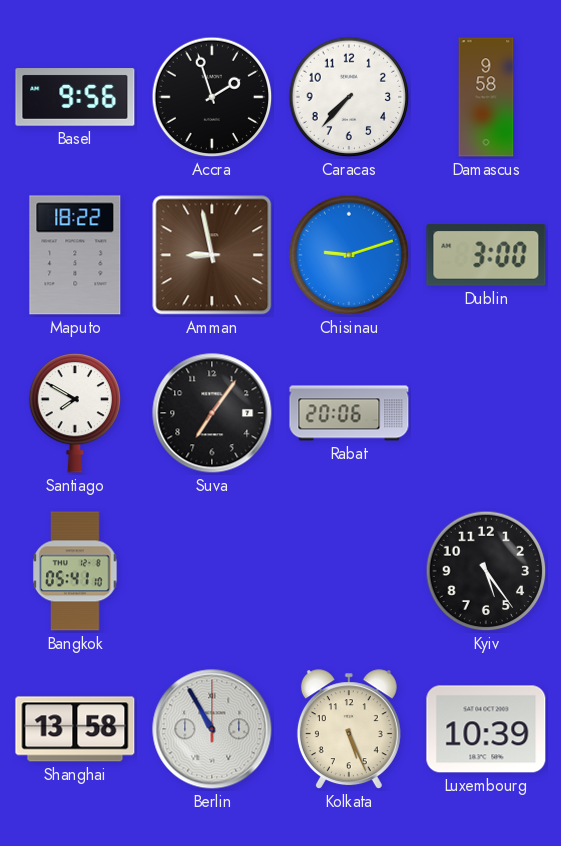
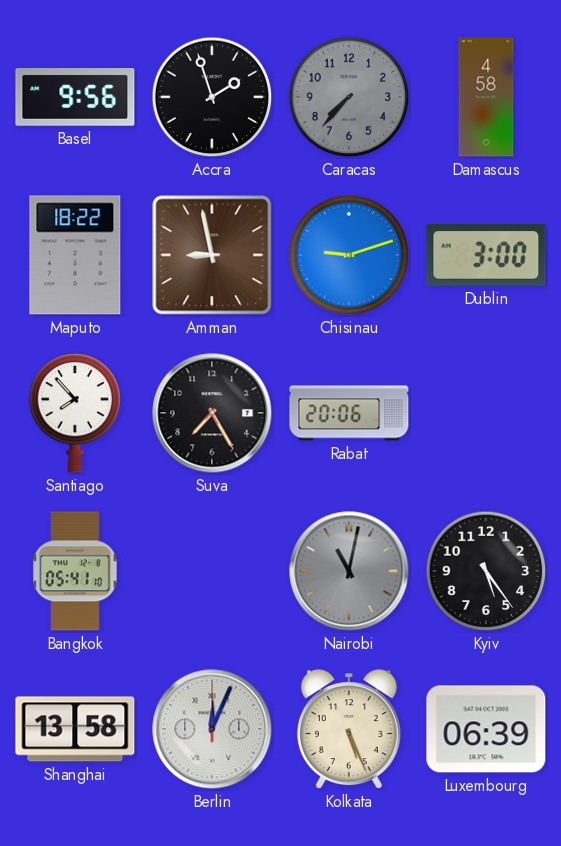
Caracas dial: white -> grey
Damascus: 9:58 -> 4:58
Santiago: 7:50 -> 7:53
Suva: 7:06 -> 7:25
Nairobi: none -> 11:02
Berlin: 10:55 -> 12:04
Luxembourg: 10:39 -> 06:39
